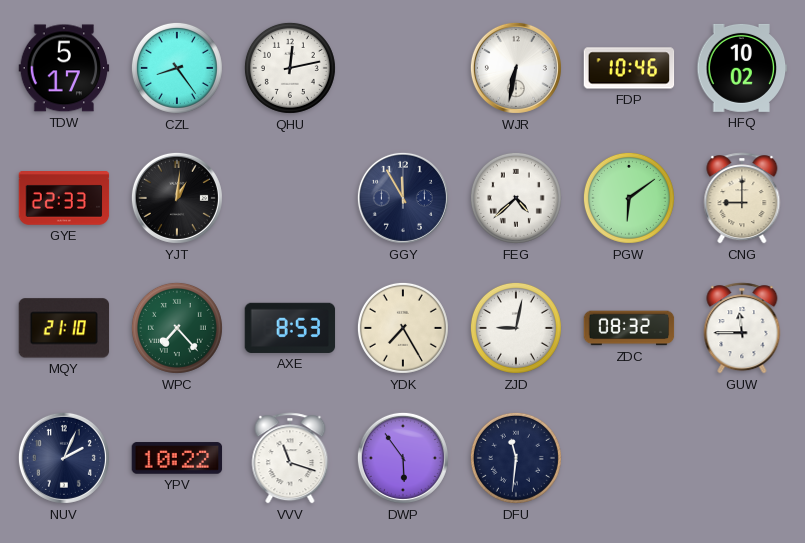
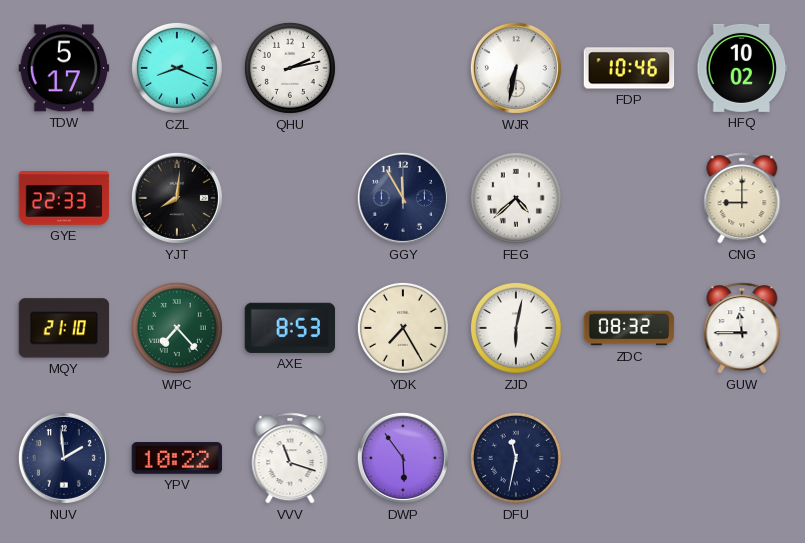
CZL: 8:24 -> 8:19
QHU: 12:13 -> 2:13
YJT: 1:01 -> 8:01
PGW: 6:09 -> none
ZJD: 9:02 -> 6:02
NUV: 2:04 -> 1:59
DFU: 11:31 -> 11:32
